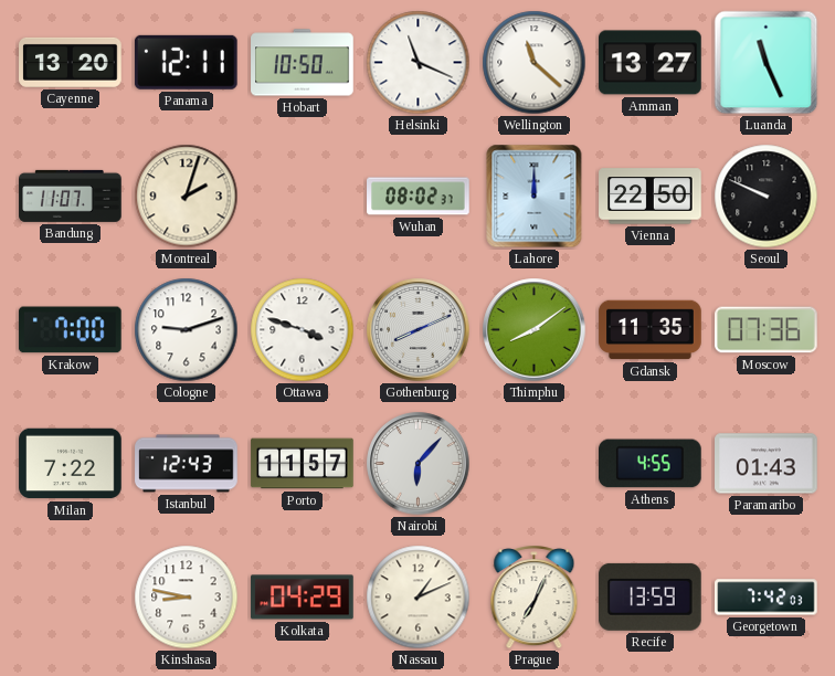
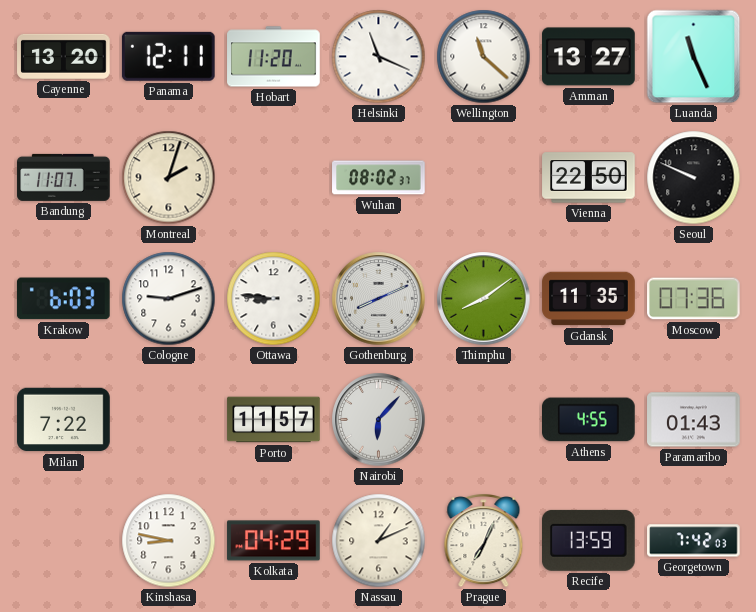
Hobart: 10:50 -> 11:20
Lahore: 12:00 -> none
Krakow: 7:00 -> 6:03
Ottawa: 3:48 -> 8:46
Istanbul: 12:43 -> none
